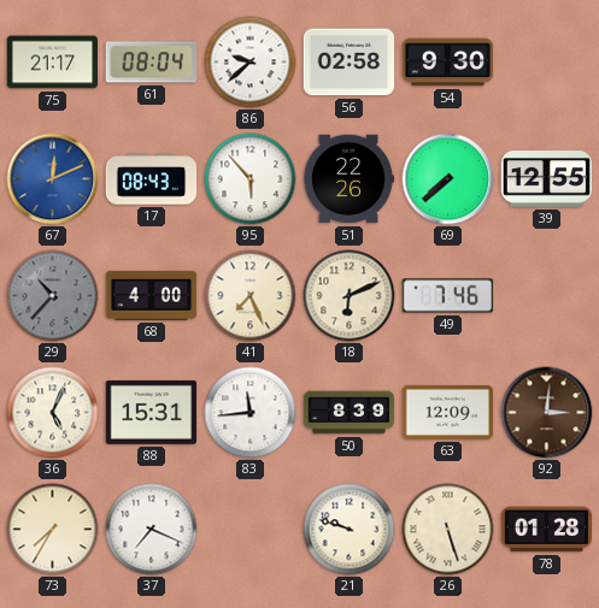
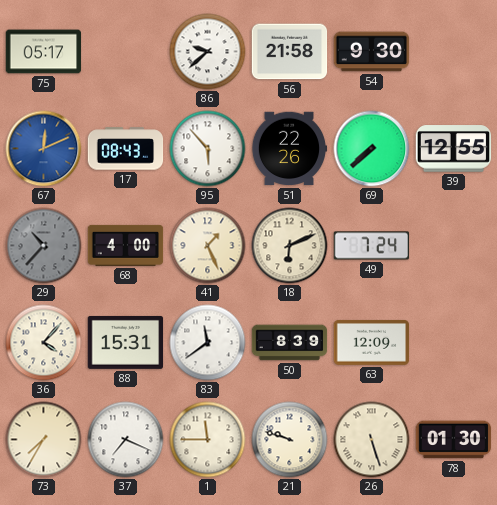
75: 21:17 -> 05:17
61: 08:04 -> none
56: 02:58 -> 21:58
41: 7:26 -> 1:26
49: 7:46 -> 7:24
36: 5:04 -> 4:07
83: 11:44 -> 11:39
92: 3:01 -> none
1: none -> 11:45
78: 01:28 -> 01:30
